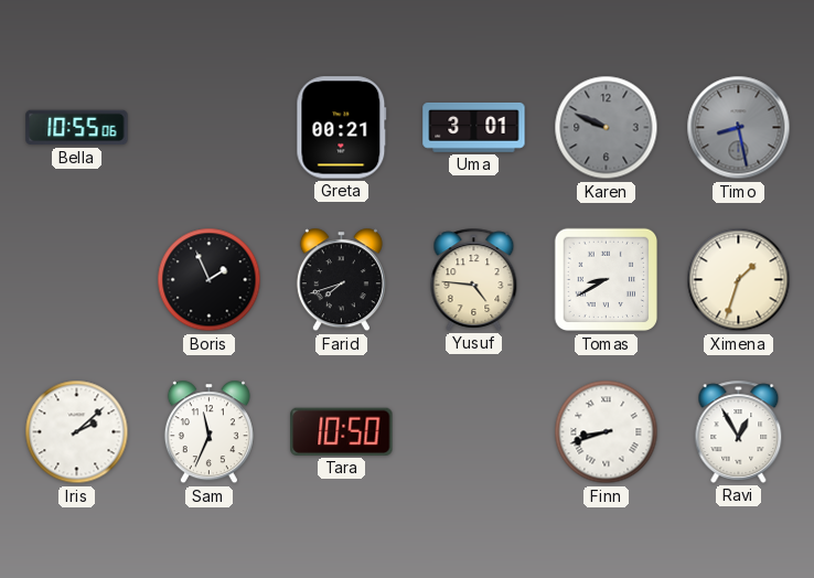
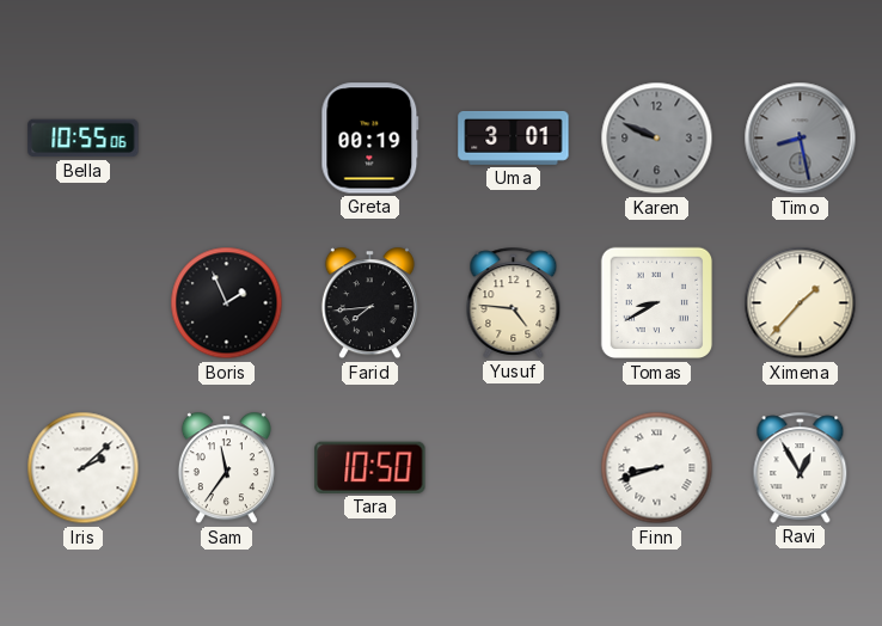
Greta: 00:21 -> 00:19
Farid: 7:42 -> 7:44
Ximena: 1:33 -> 1:37
Sam: 11:34 -> 11:36
